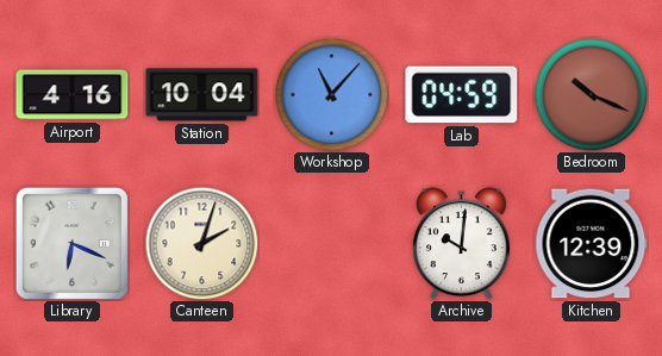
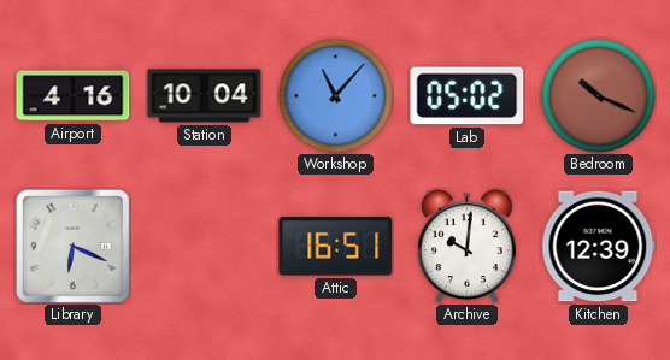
Lab: 04:59 -> 05:02
Canteen: 2:03 -> none
Attic: none -> 16:51
